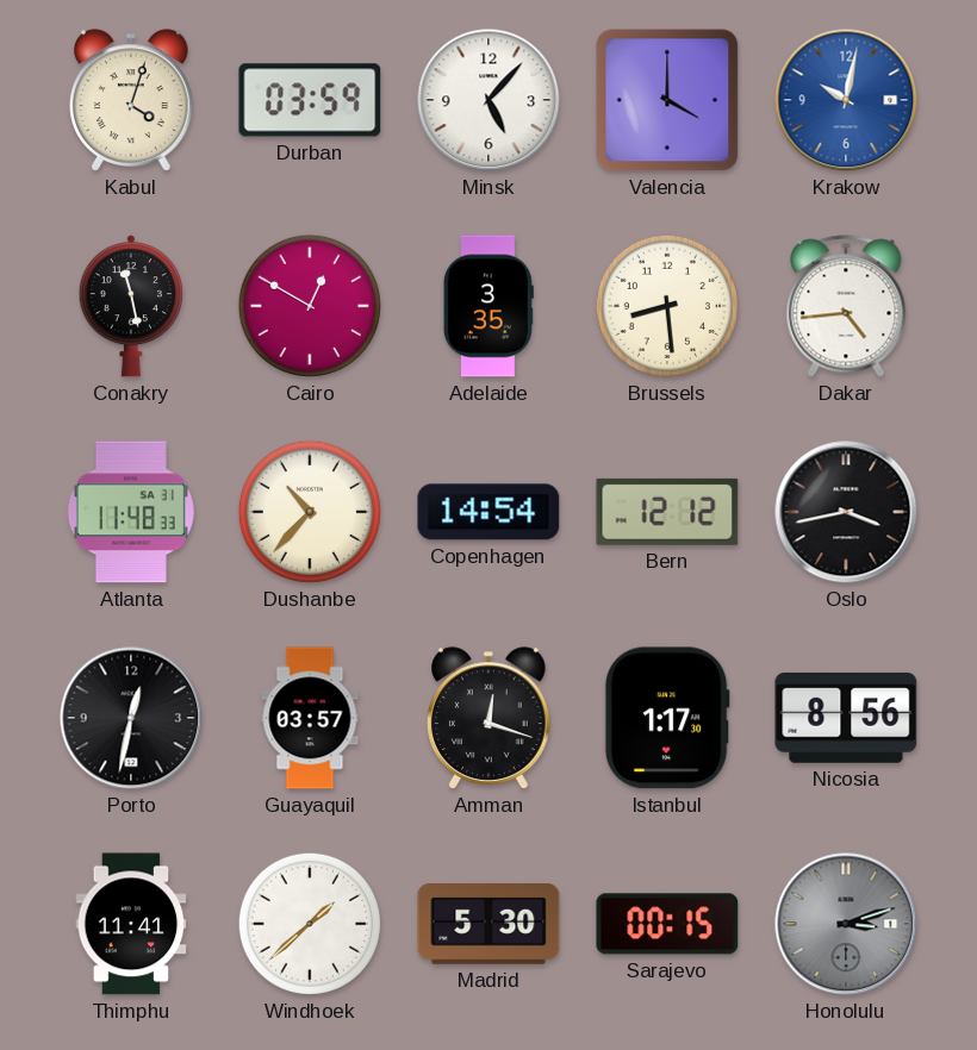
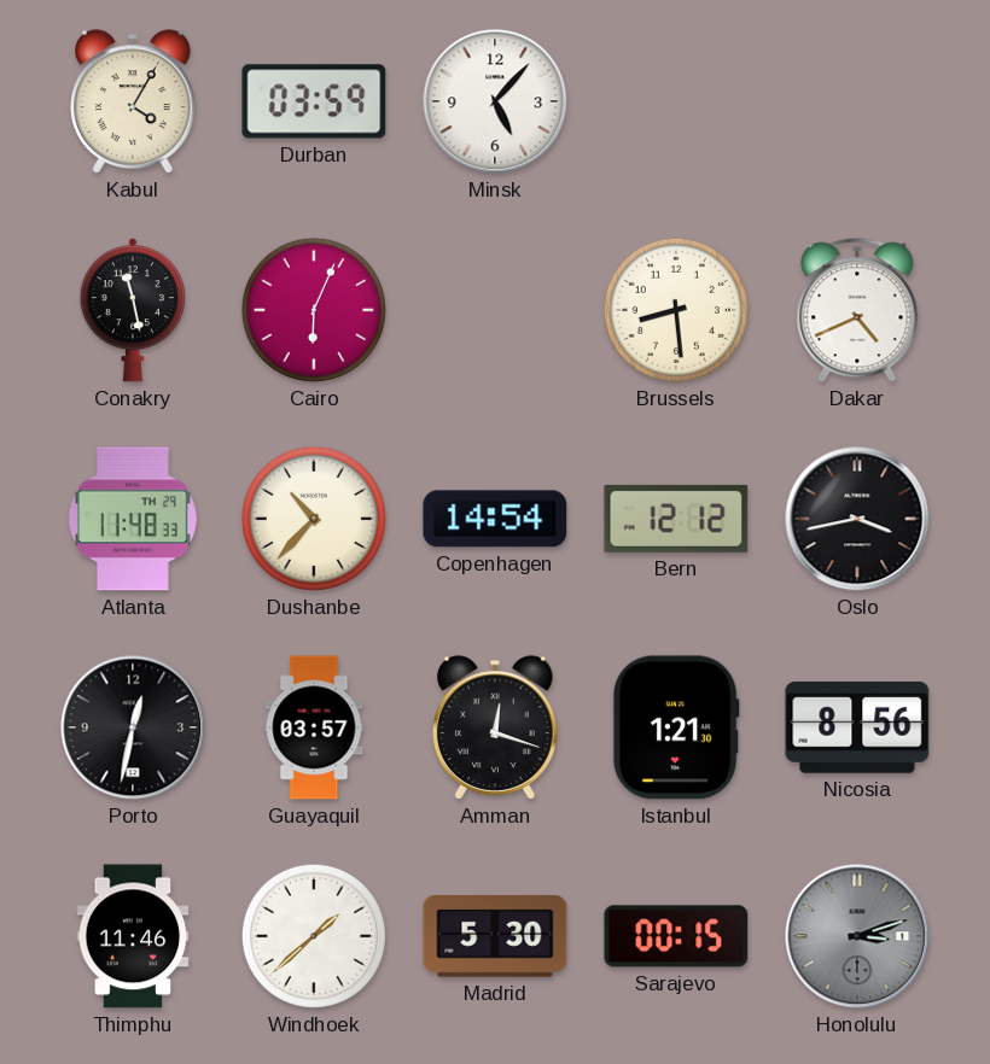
Kabul: 4:03 -> 4:05
Valencia: 4:00 -> none
Krakow: 10:02 -> none
Cairo: 12:50 -> 6:04
Adelaide: 3:35 -> none
Dakar: 4:44 -> 4:41
Atlanta date: SA 31 -> TH 29
Istanbul: 1:17 -> 1:21
Thimphu: 11:41 -> 11:46
